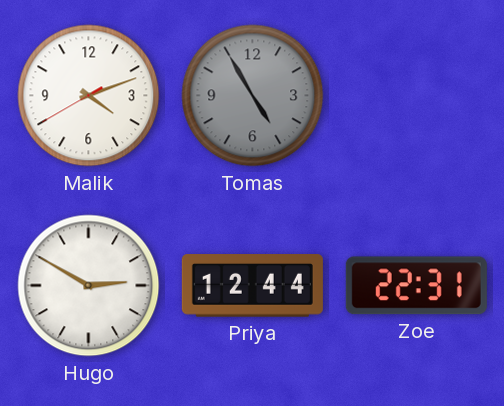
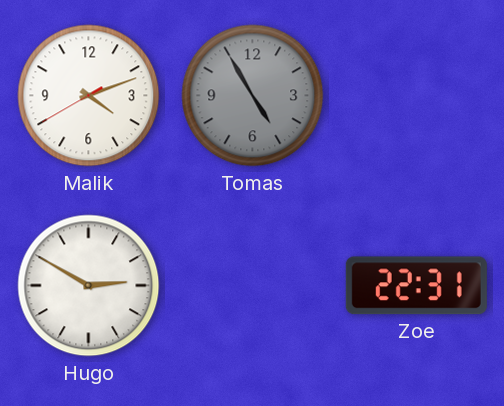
Priya: 12:44 -> none
